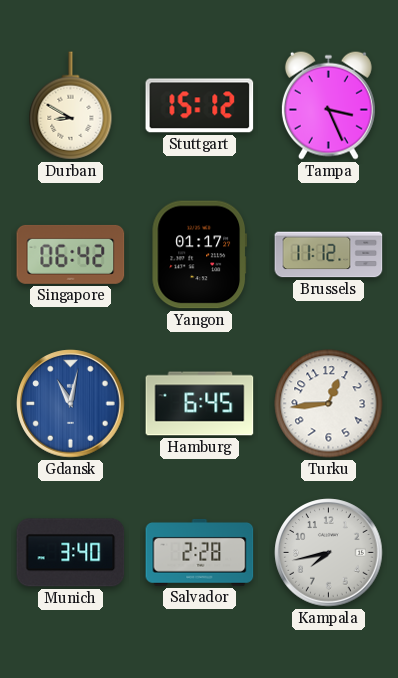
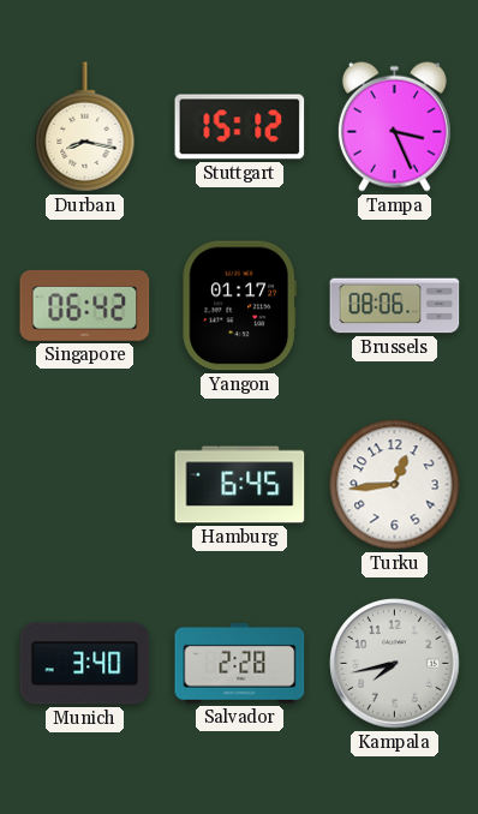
Durban: 8:50 -> 8:17
Brussels: 11:12 -> 08:06
Gdansk: 11:02 -> none
